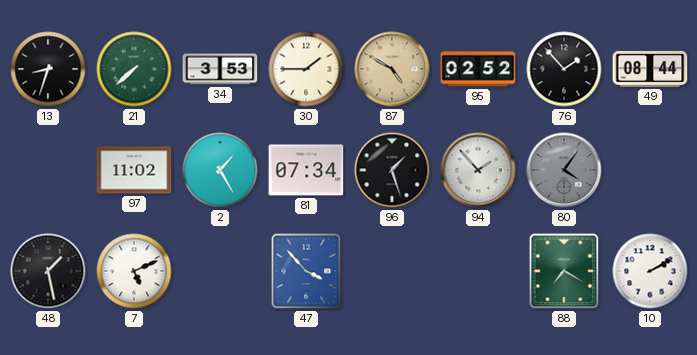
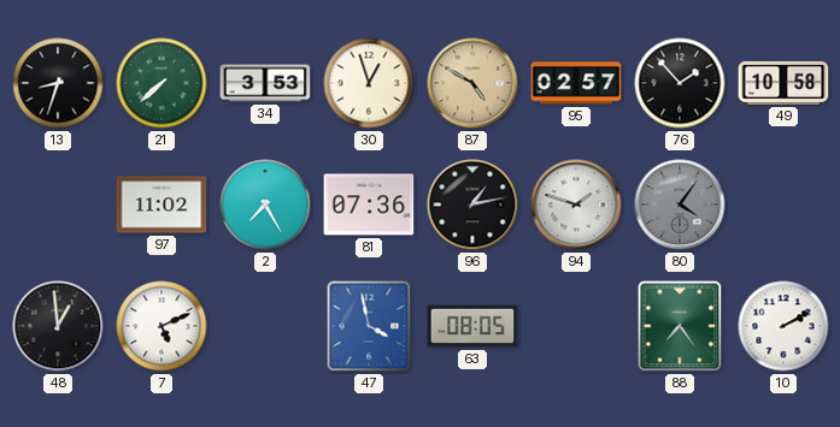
30: 1:45 -> 12:57
95: 02:52 -> 02:57
49: 08:44 -> 10:58
2: 1:25 -> 7:25
81: 07:34 -> 07:36
96: 1:27 -> 1:13
94: 1:53 -> 1:48
48: 1:28 -> 12:59
47: 3:53 -> 3:58
63: none -> 08:05
88: 7:20 -> 7:24
